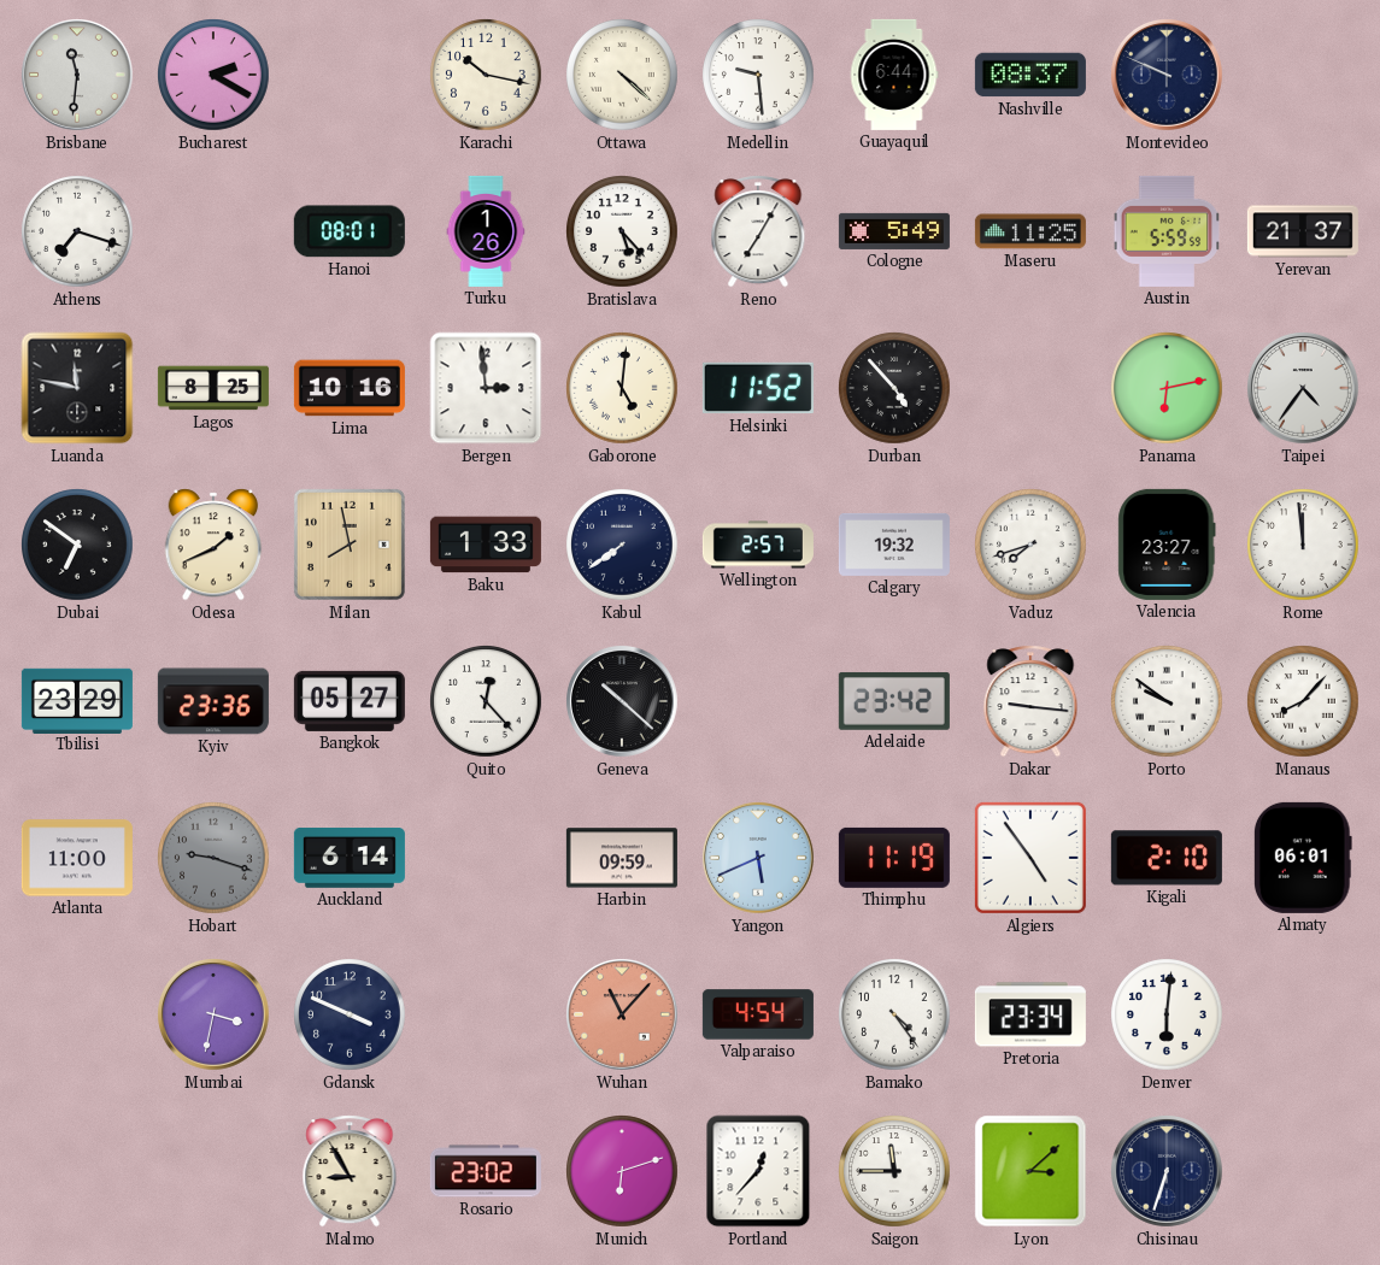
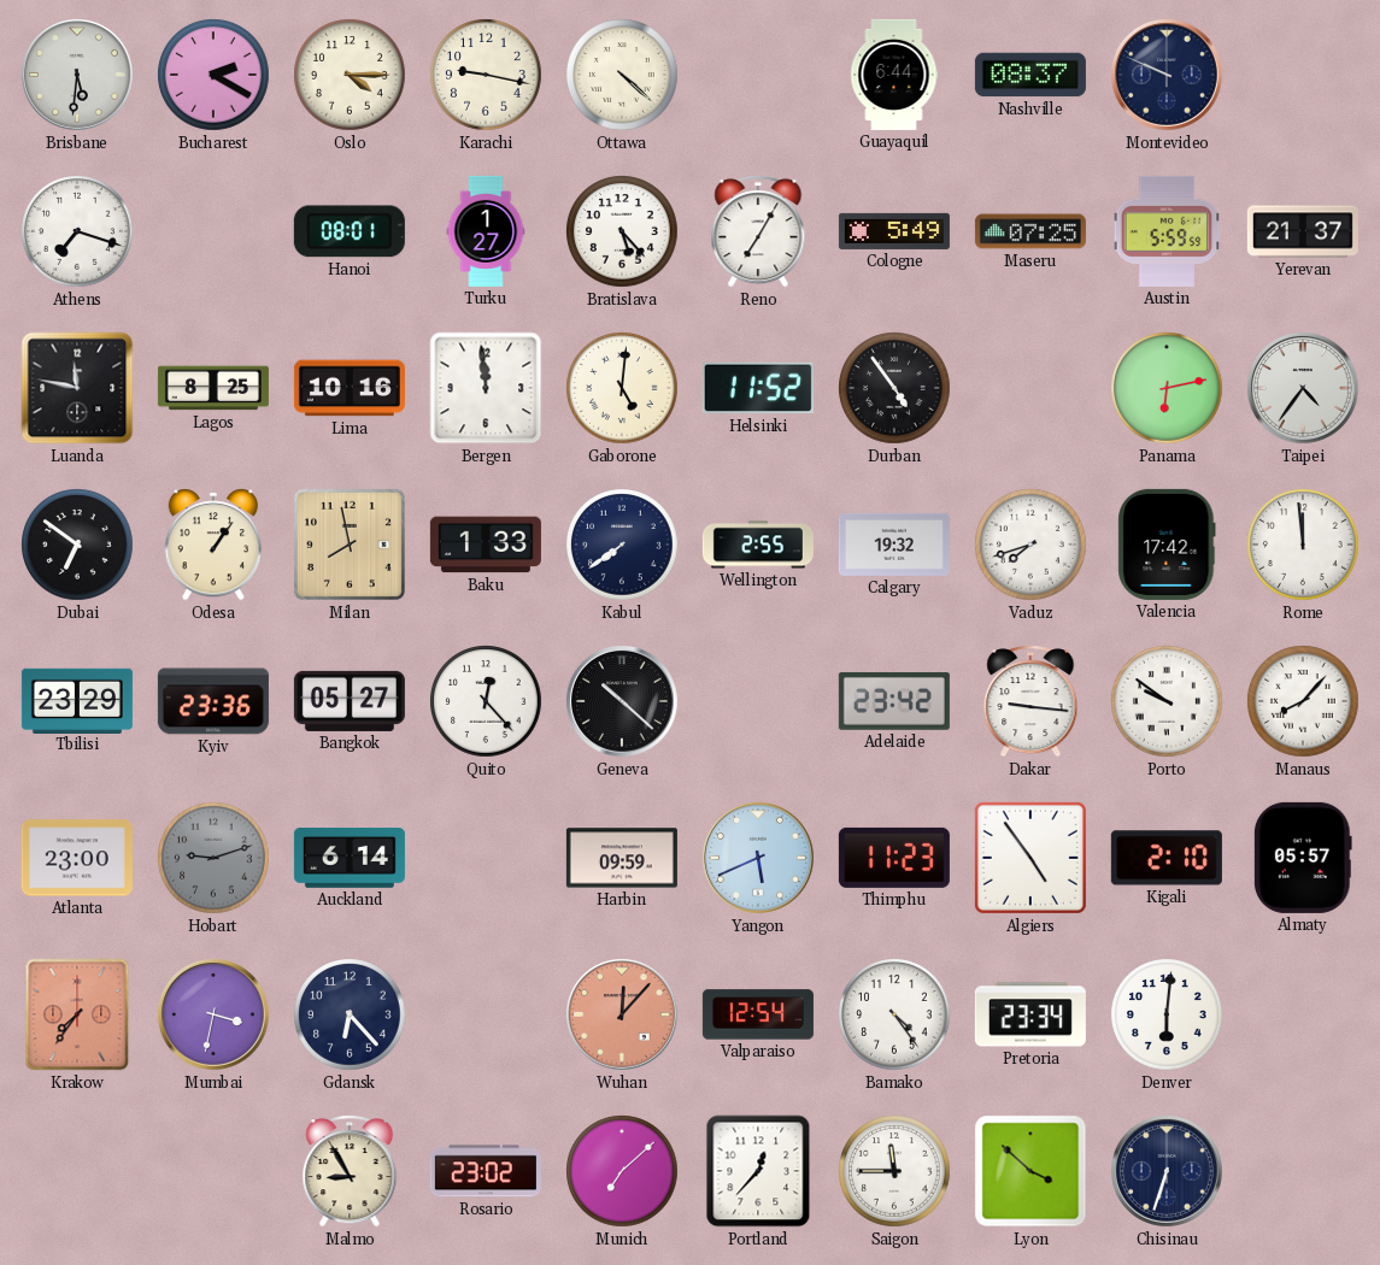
Brisbane: 11:31 -> 5:31
Oslo: none -> 4:15
Karachi: 10:17 -> 9:17
Medellin: 9:29 -> none
Turku: 1:26 -> 1:27
Maseru: 11:25 -> 07:25
Bergen: 2:59 -> 11:59
Durban: 4:53 -> 4:54
Odesa: 1:41 -> 1:06
Wellington: 2:57 -> 2:55
Valencia: 23:27 -> 17:42
Atlanta: 11:00 -> 23:00
Hobart: 9:18 -> 9:12
Thimphu: 11:19 -> 11:23
Almaty: 06:01 -> 05:57
Krakow: none -> 7:36
Gdansk: 3:49 -> 6:23
Wuhan: 11:07 -> 12:07
Valparaiso: 4:54 -> 12:54
Munich: 6:12 -> 7:08
Lyon: 3:08 -> 3:52
